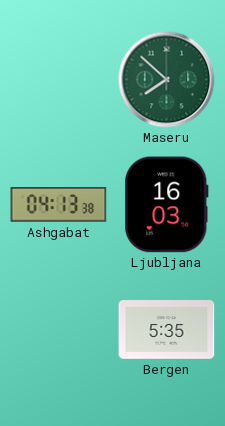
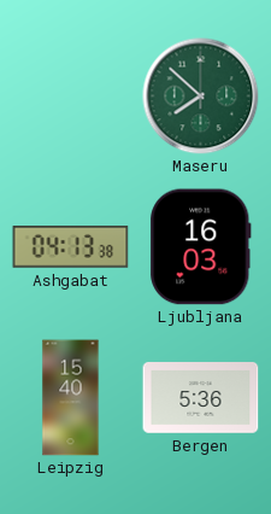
Leipzig: none -> 15:40
Bergen: 5:35 -> 5:36
